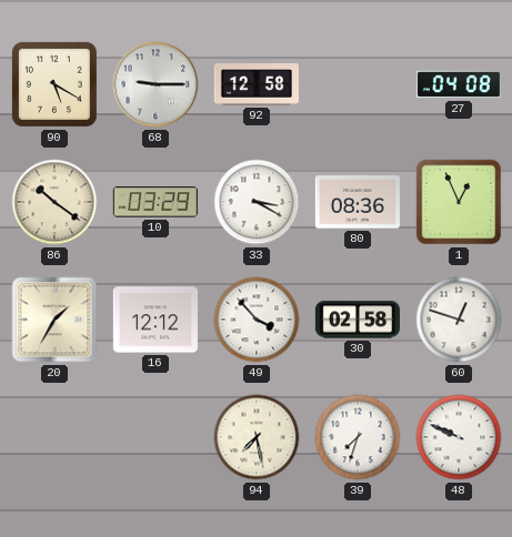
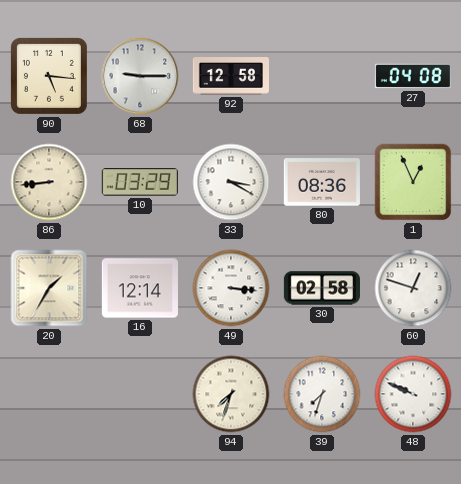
90: 5:20 -> 5:16
86: 10:21 -> 8:44
16: 12:12 -> 12:14
49: 3:53 -> 3:16
94: 7:28 -> 7:33
